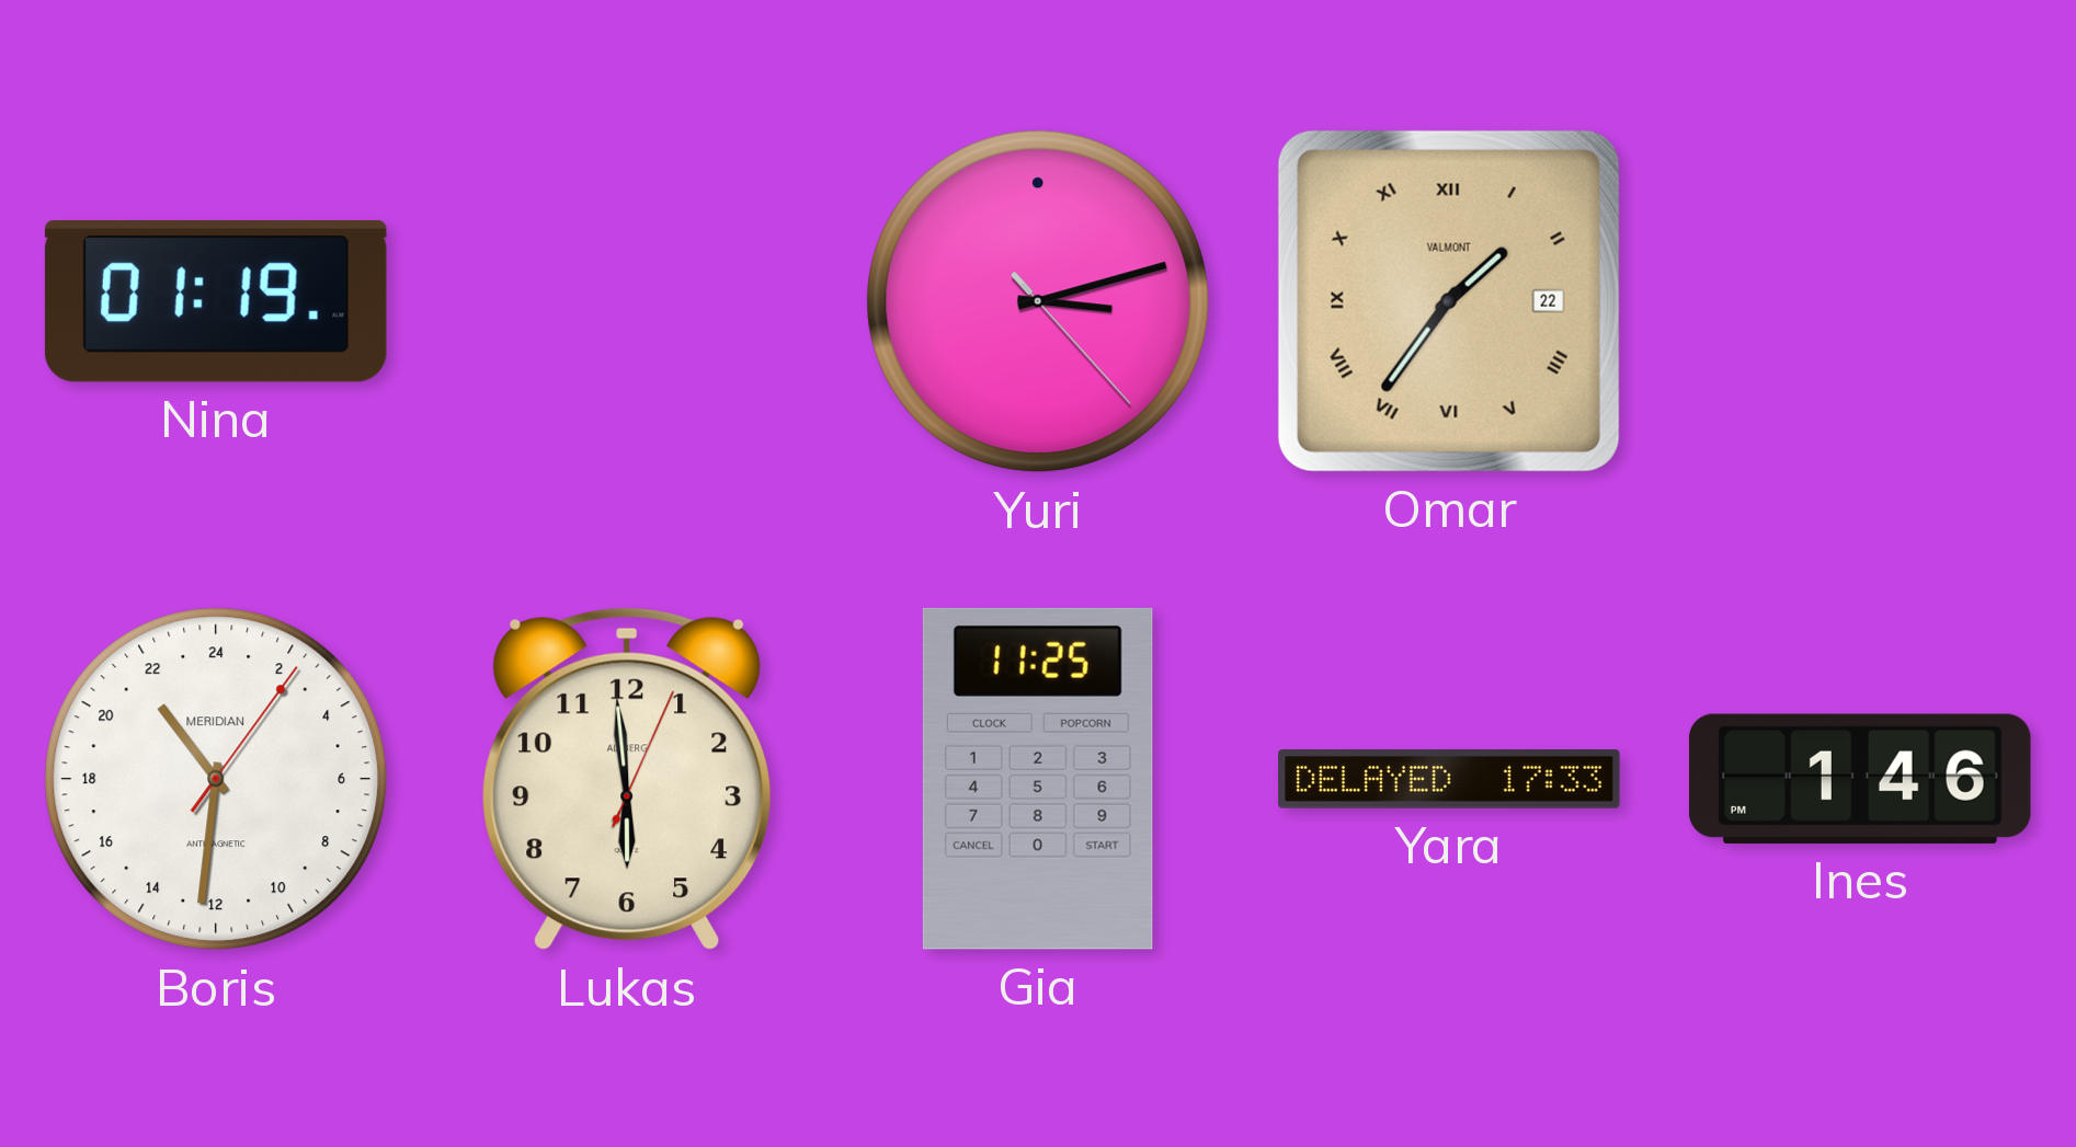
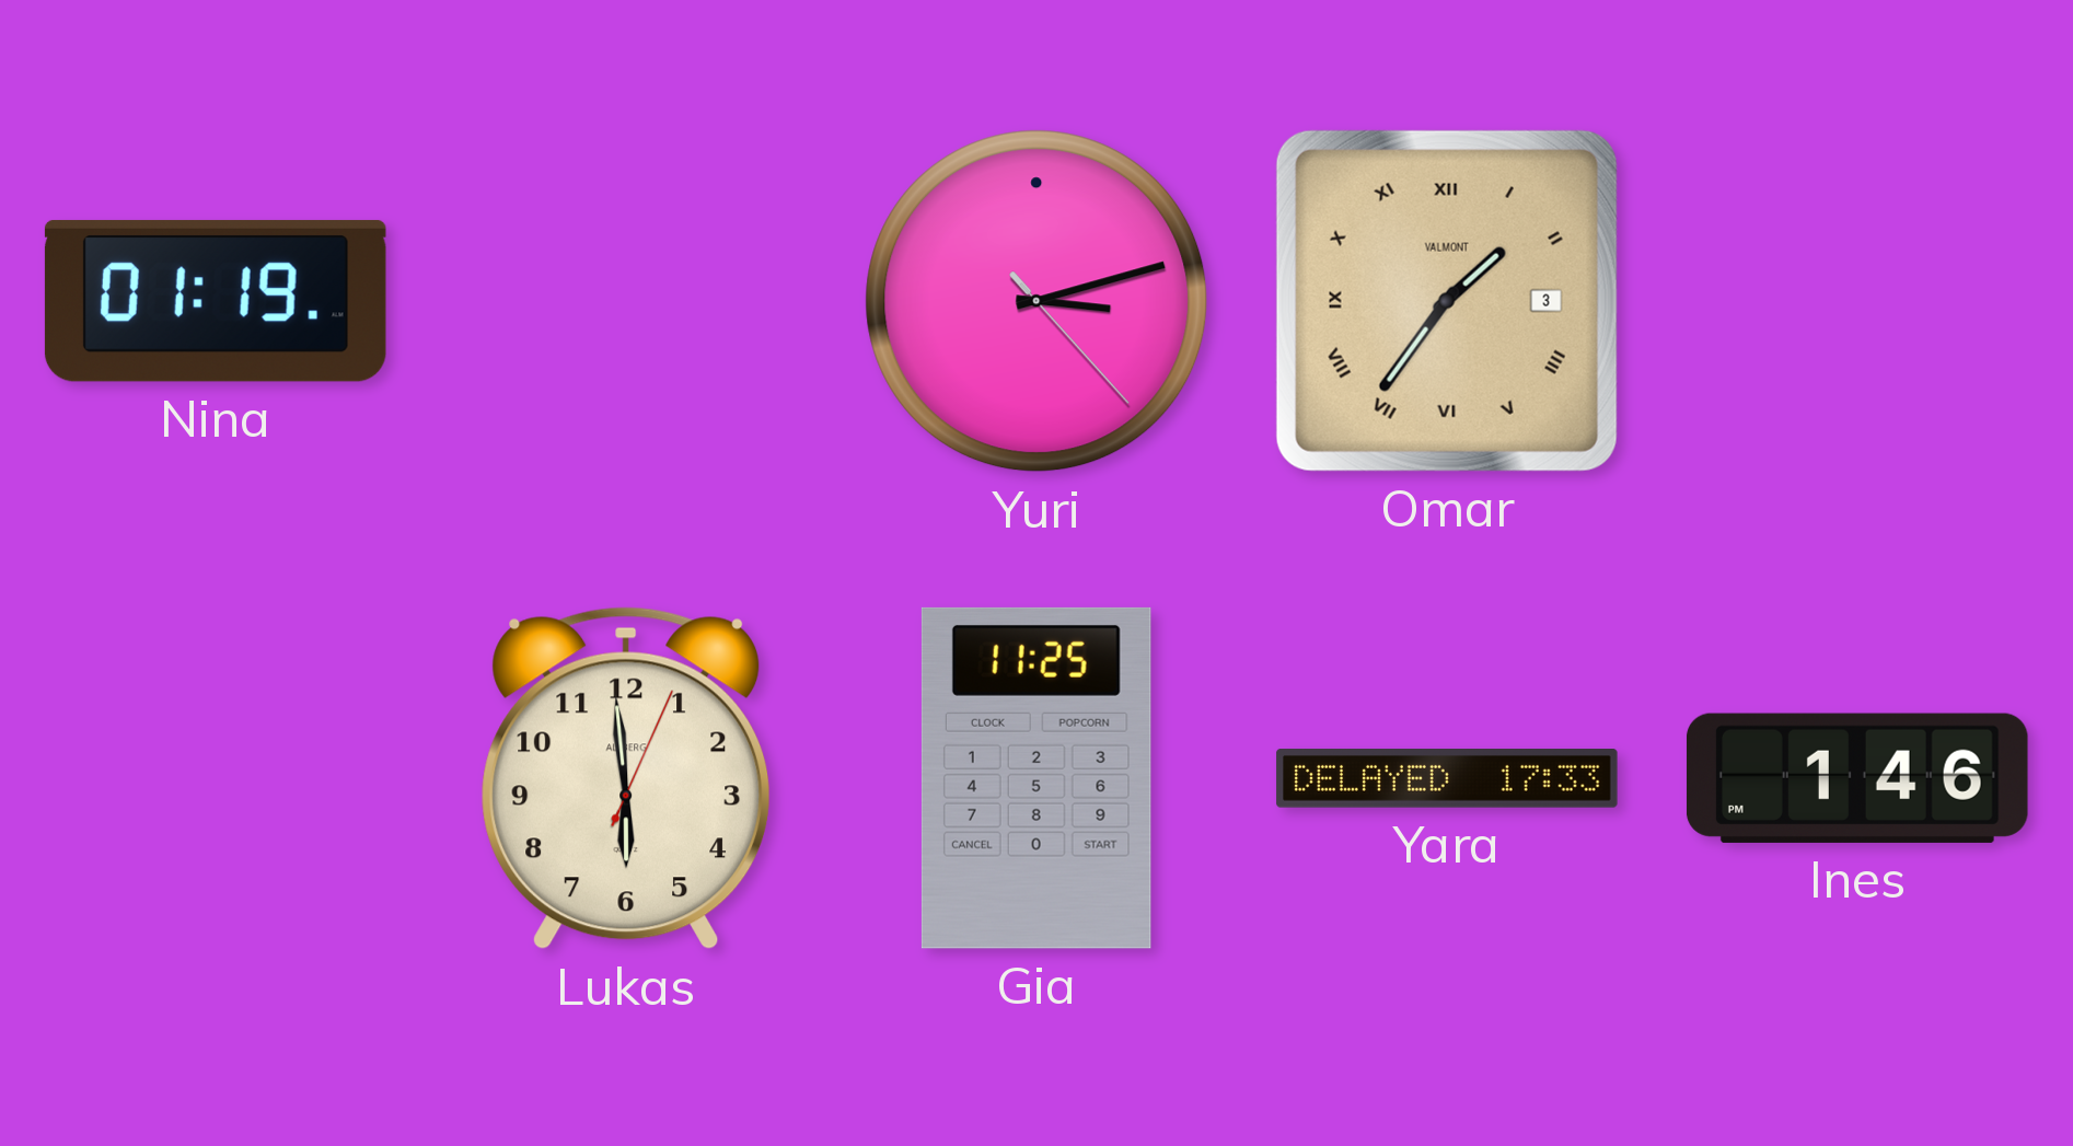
Omar date: 22 -> 3
Boris: 21:31 -> none
